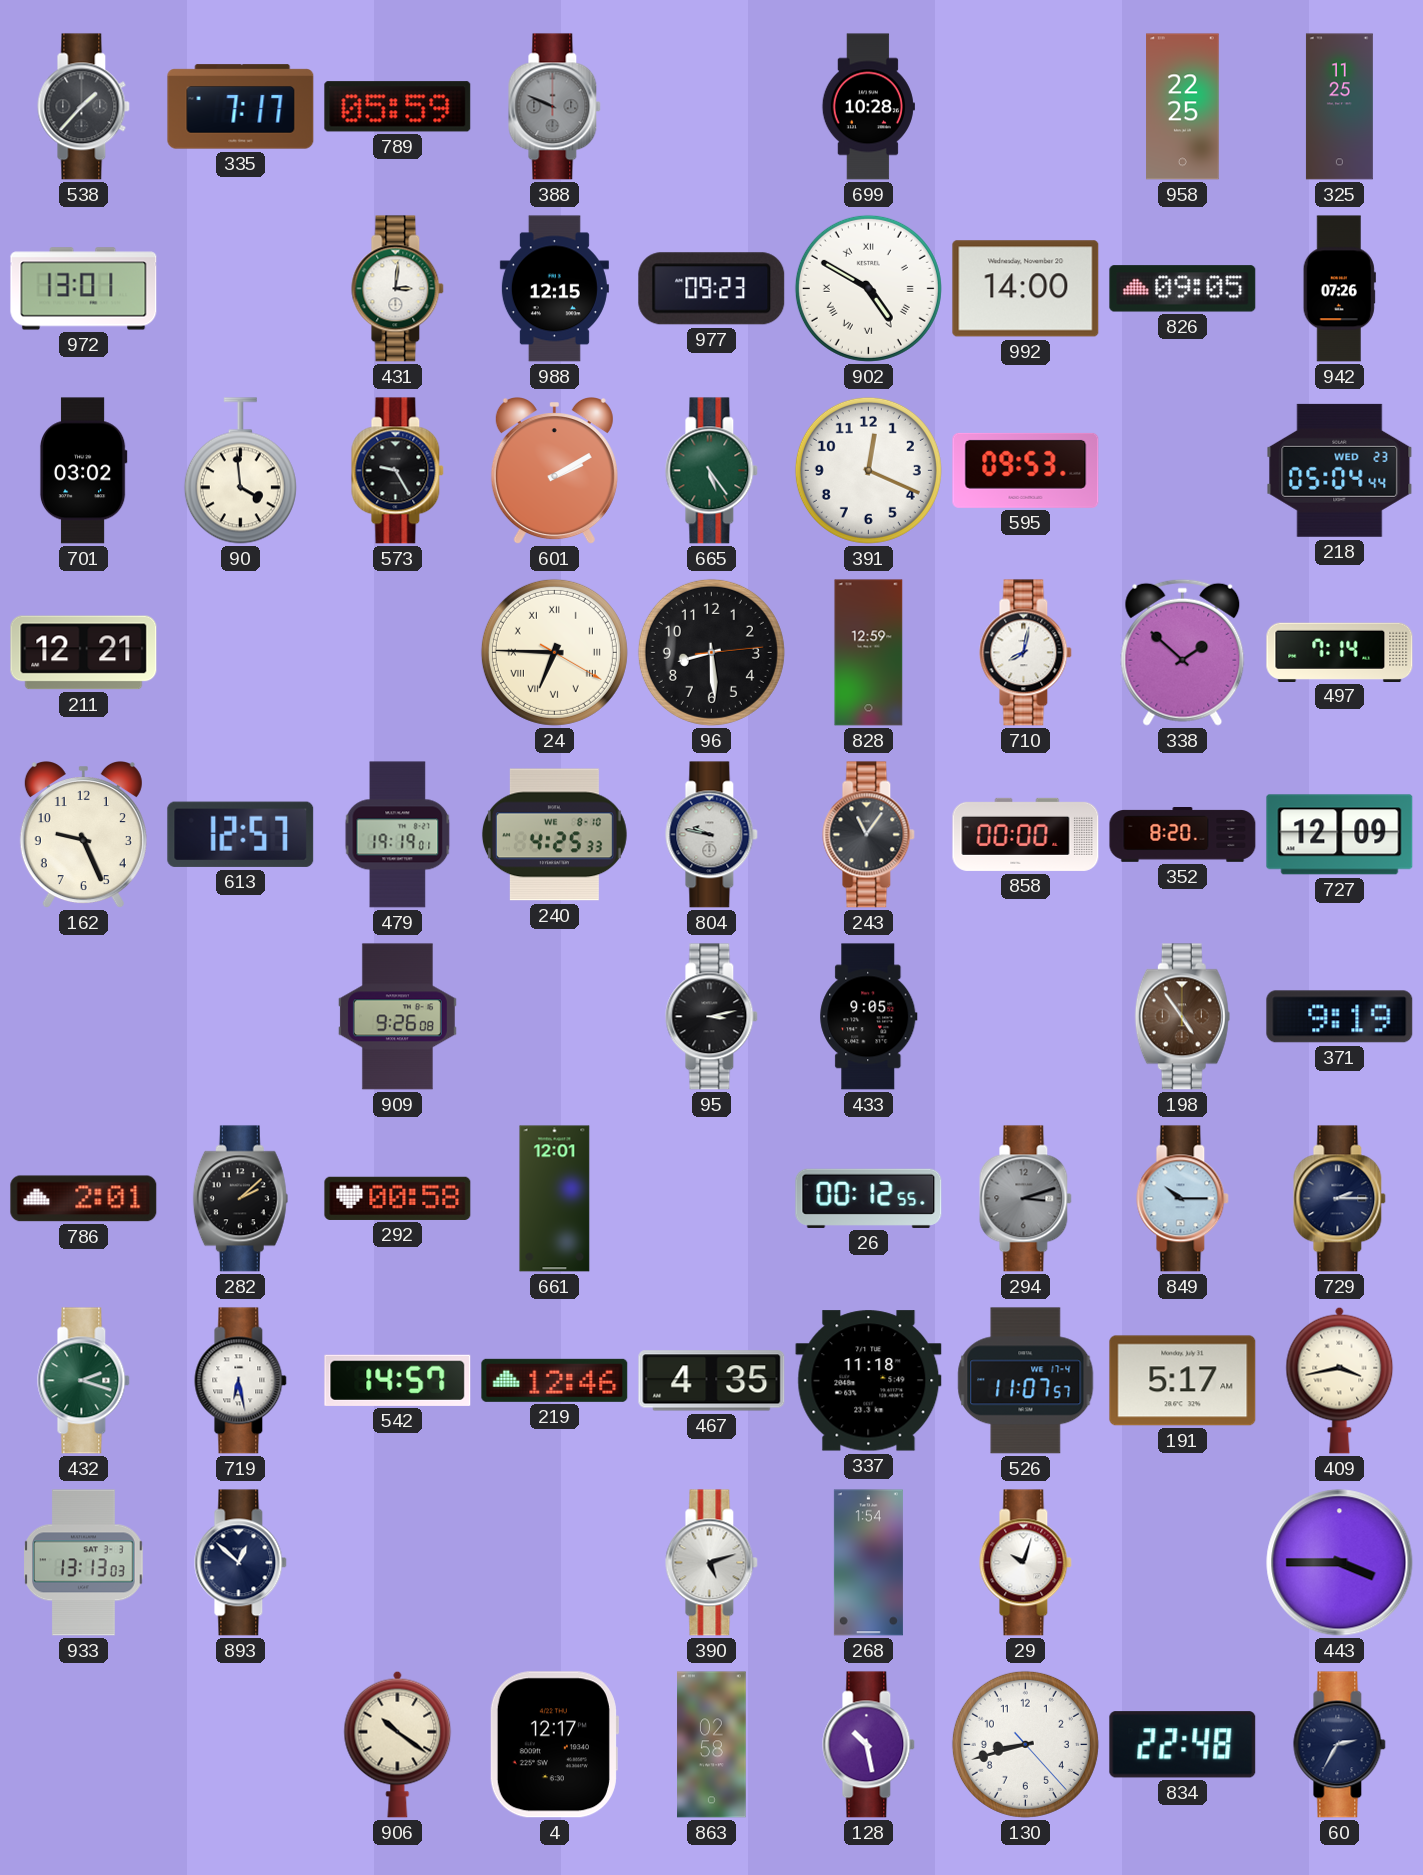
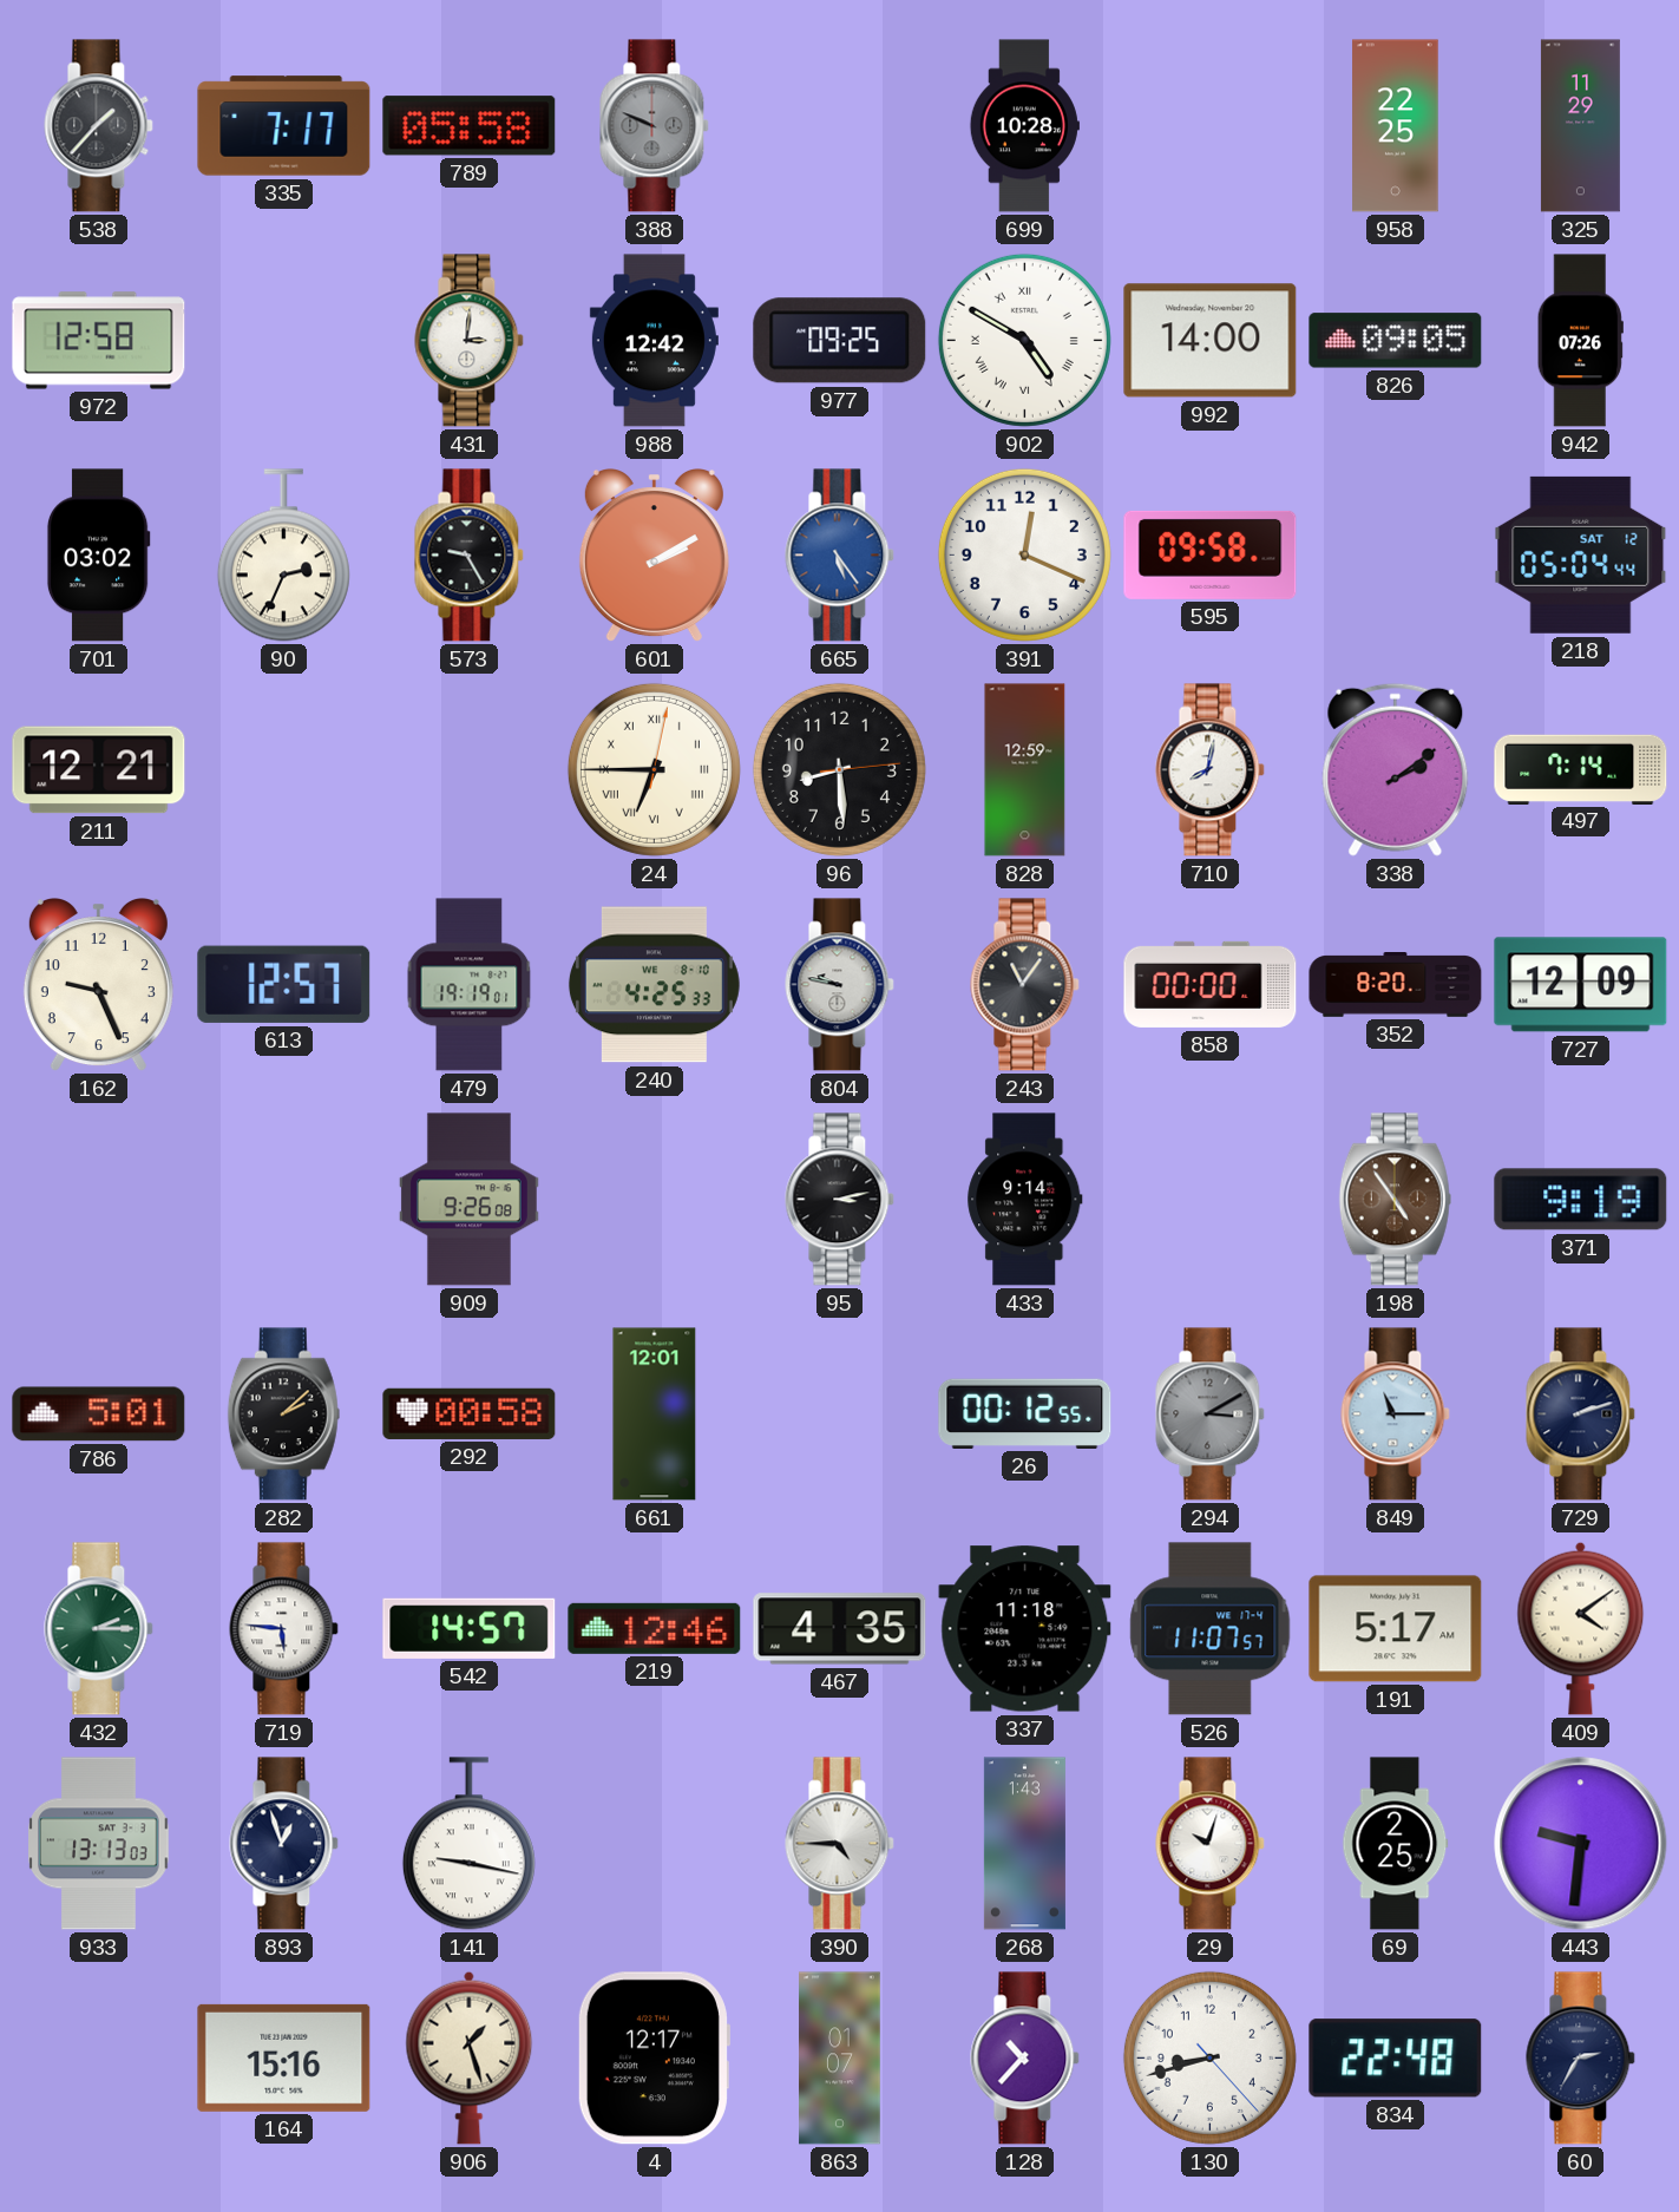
789: 05:59 -> 05:58
325: 11:25 -> 11:29
972: 13:01 -> 12:58
988: 12:15 -> 12:42
977: 09:23 -> 09:25
90: 3:59 -> 2:34
665 dial: green -> blue
595: 09:53 -> 09:58
218 date: WED 23 -> SAT 12
24: 6:45:20 -> 6:45:02
338: 1:52 -> 2:09
433: 9:05 -> 9:14
786: 2:01 -> 5:01
294: 3:12 -> 3:10
849: 10:15 -> 11:15
729: 2:15 -> 2:12
432: 2:18 -> 2:15
719: 6:28 -> 5:46
409: 3:43 -> 4:09
893: 12:52 -> 12:57
141: none -> 9:17
390: 5:12 -> 4:45
268: 1:54 -> 1:43
69: none -> 2:25
443: 3:45 -> 9:31
164: none -> 15:16
906: 10:21 -> 1:27
863: 02:58 -> 01:07
128: 10:28 -> 10:37
